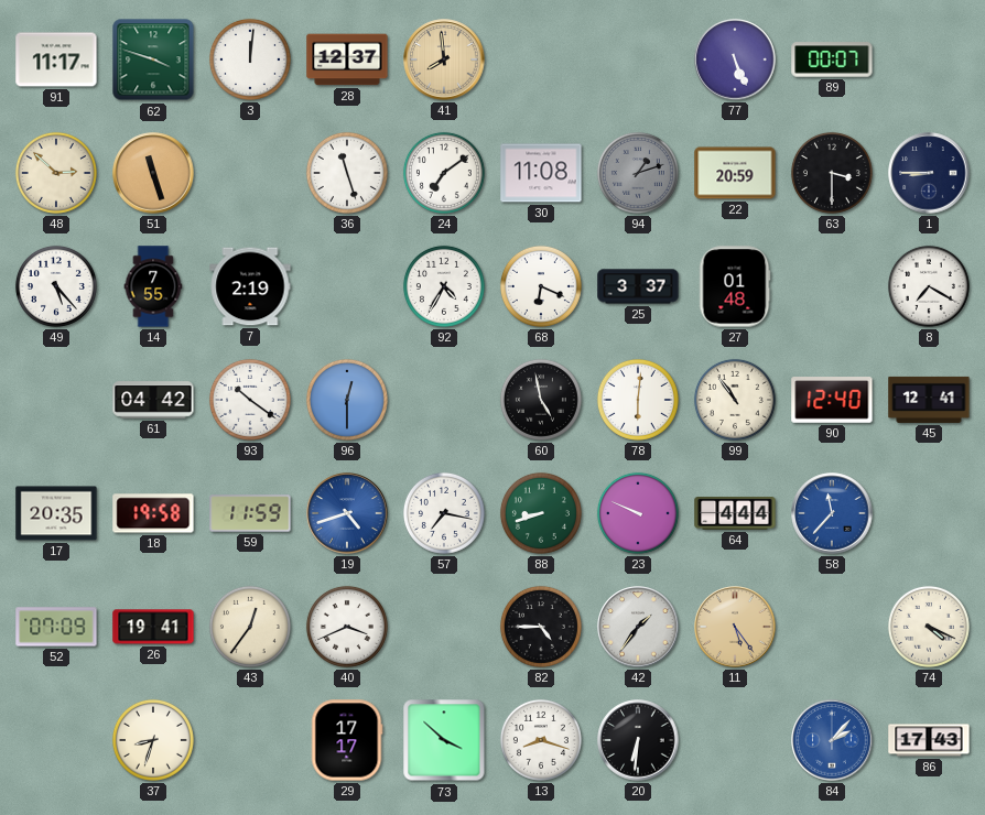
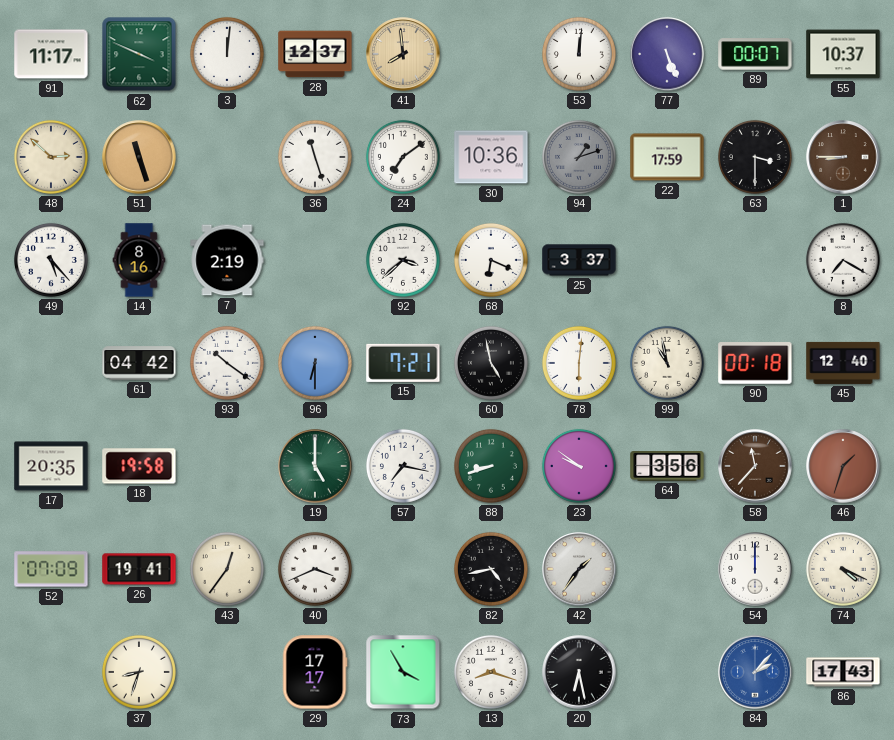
62: 3:48 -> 3:49
53: none -> 12:01
55: none -> 10:37
30: 11:08 -> 10:36
22: 20:59 -> 17:59
1 dial: navy -> brown
14: 7:55 -> 8:16
92: 4:35 -> 3:38
27: 01:48 -> none
96: 12:30 -> 6:30
15: none -> 7:21
99: 10:54 -> 10:58
90: 12:40 -> 00:18
45: 12:41 -> 12:40
59: 11:59 -> none
19: 4:42 -> 5:00
19 dial: blue -> green
23: 9:49 -> 9:51
64: 4:44 -> 3:56
58 dial: blue -> brown
46: none -> 1:33
82: 4:45 -> 4:43
11: 5:24 -> none
54: none -> 12:00
73: 3:52 -> 3:55
20: 6:31 -> 6:28
